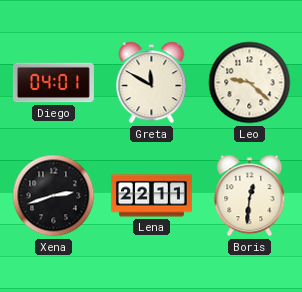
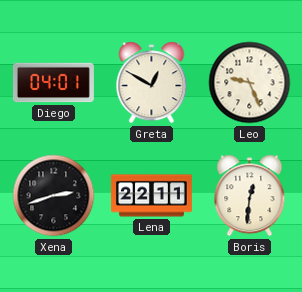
Greta: 11:50 -> 12:50
Leo: 9:22 -> 9:26
